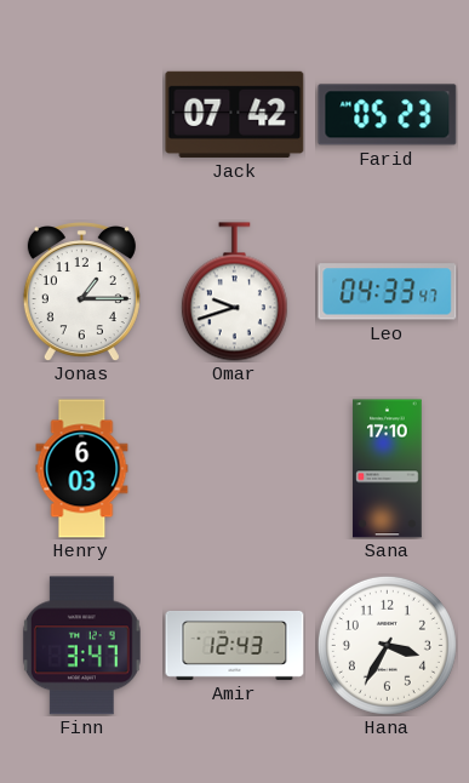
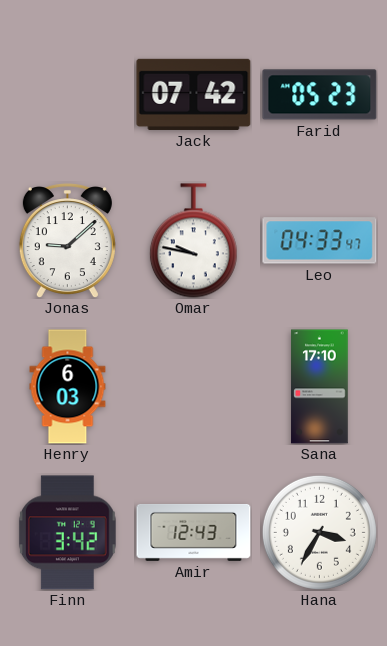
Jonas: 1:15 -> 9:08
Omar: 9:42 -> 9:47
Finn: 3:47 -> 3:42
